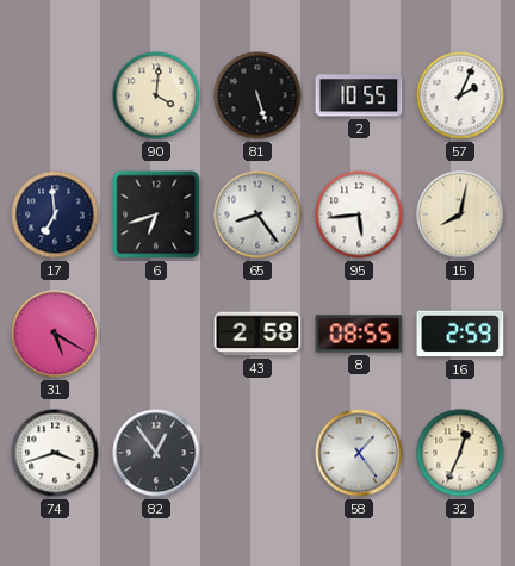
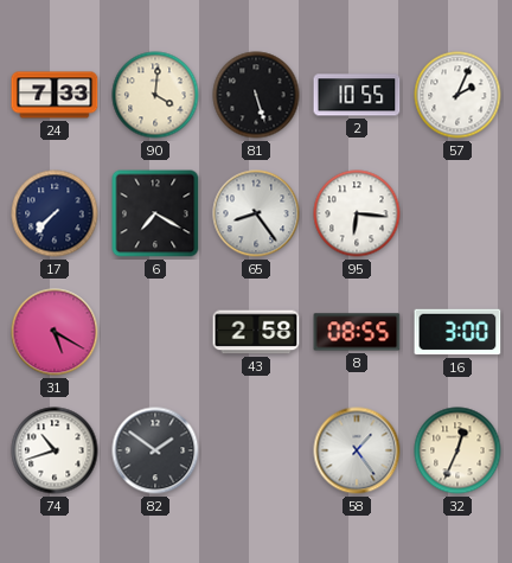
24: none -> 7:33
17: 6:59 -> 7:37
6: 6:42 -> 7:20
95: 5:44 -> 6:16
15: 8:02 -> none
16: 2:59 -> 3:00
74: 3:42 -> 10:42
82: 12:54 -> 1:51
